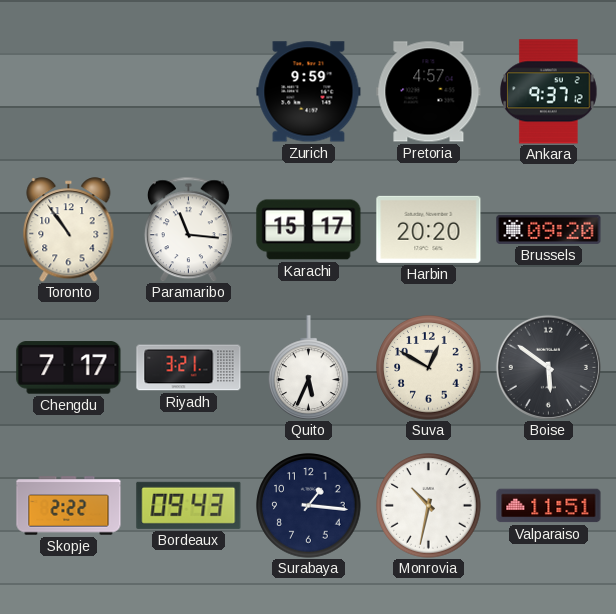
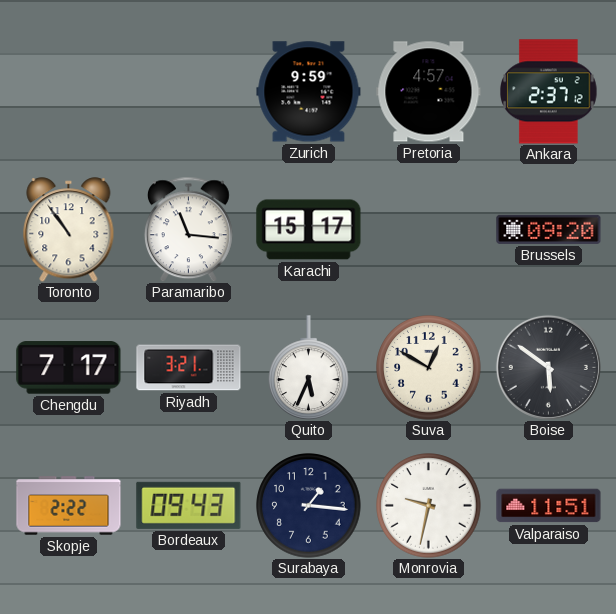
Ankara: 9:37 -> 2:37
Harbin: 20:20 -> none
Monrovia: 10:32 -> 9:32
